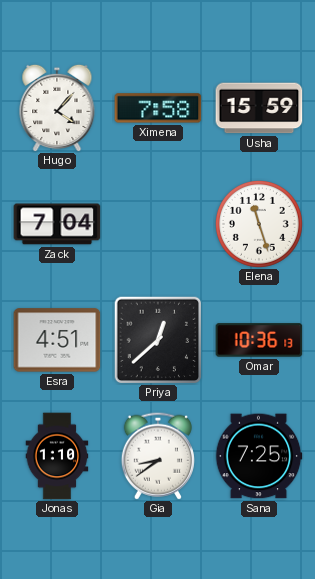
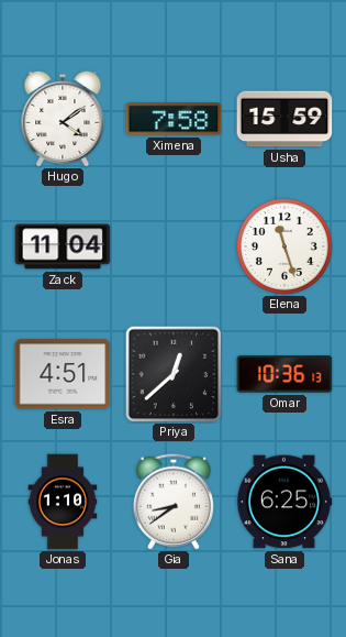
Hugo: 4:07 -> 4:09
Zack: 7:04 -> 11:04
Sana: 7:25 -> 6:25
